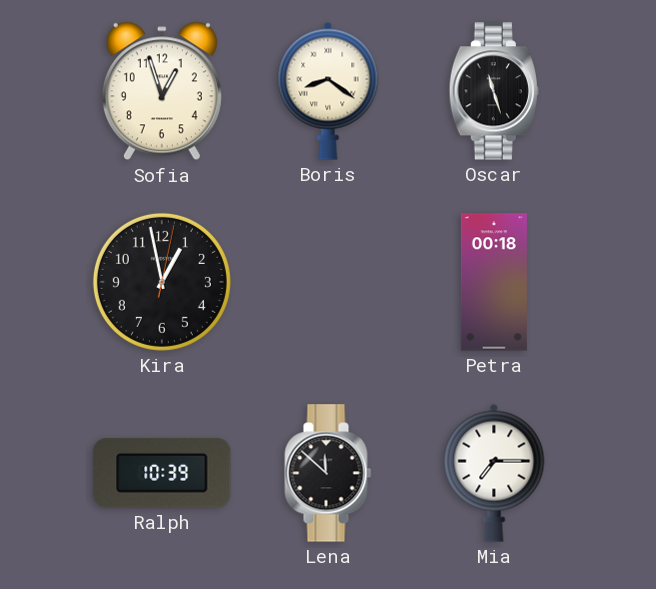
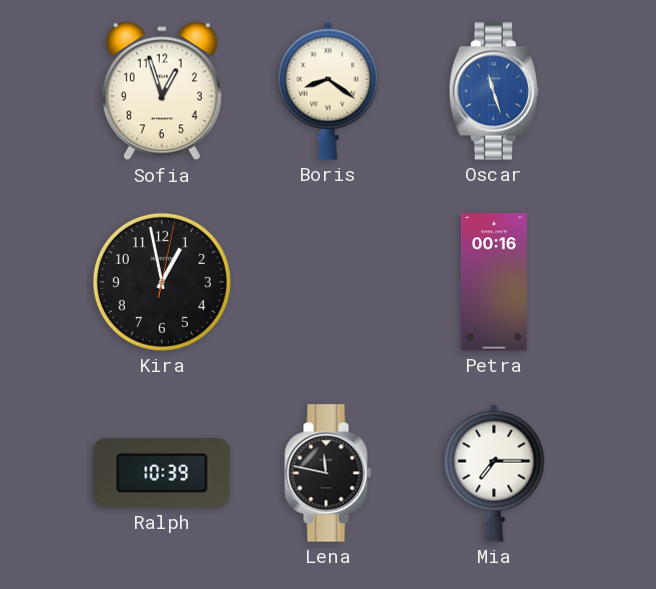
Oscar dial: black -> blue
Petra: 00:18 -> 00:16
Lena: 11:52 -> 11:47
